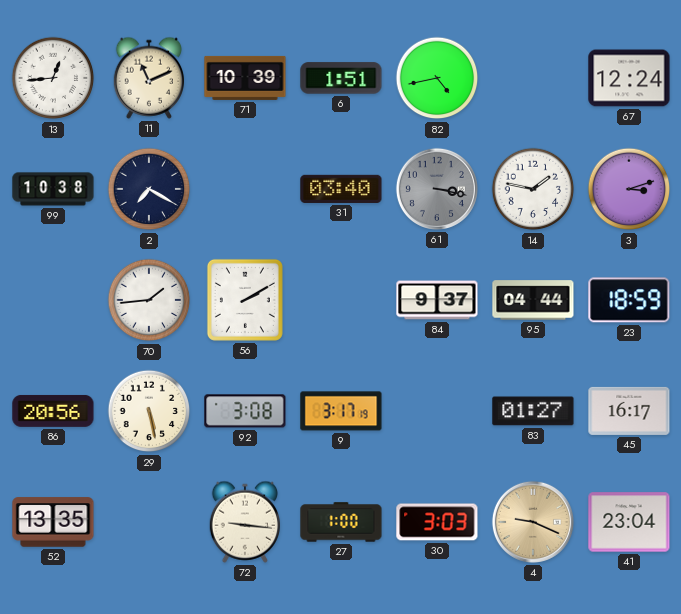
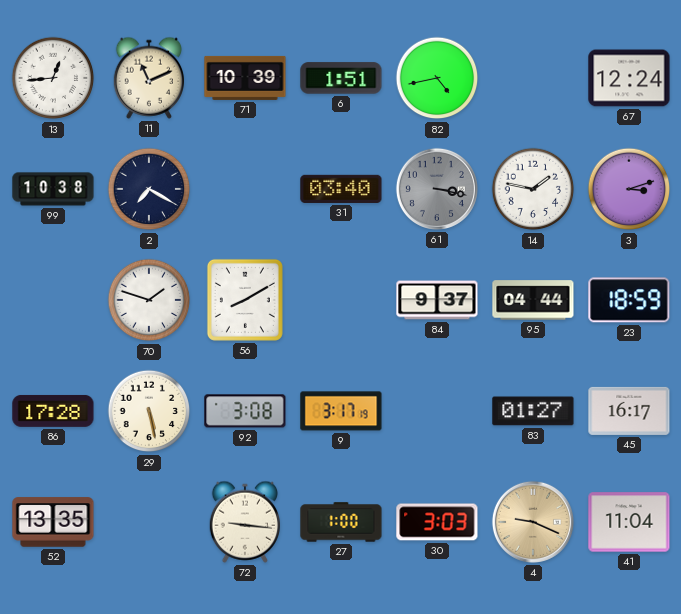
70: 1:44 -> 1:48
56: 2:10 -> 8:10
86: 20:56 -> 17:28
41: 23:04 -> 11:04
